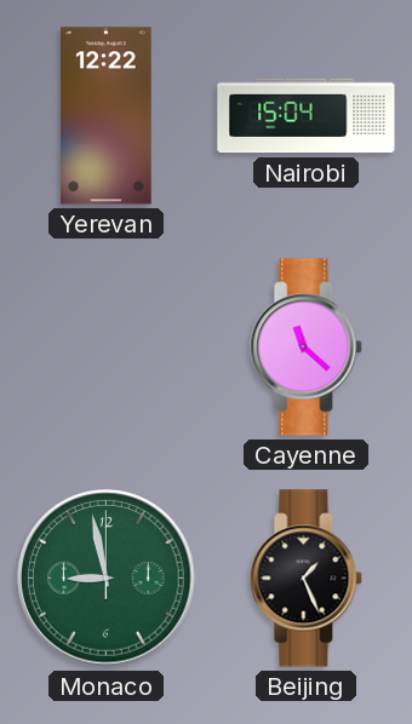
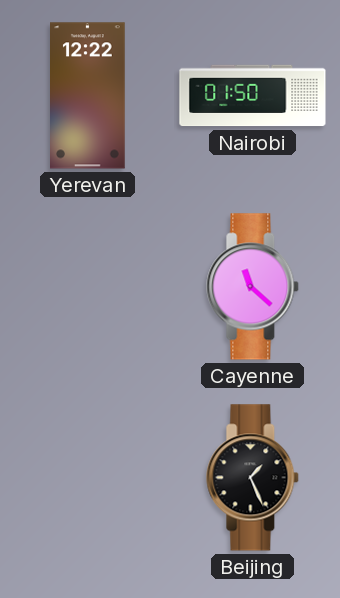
Nairobi: 15:04 -> 01:50
Monaco: 8:58 -> none
